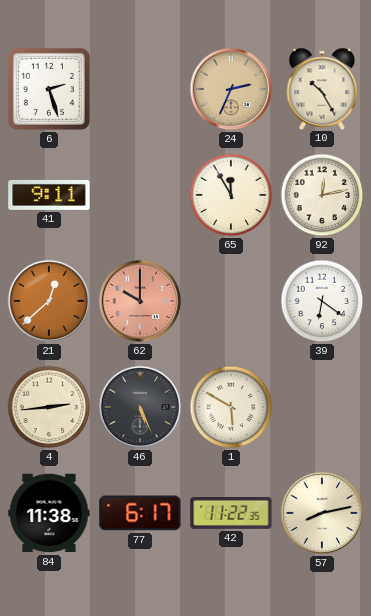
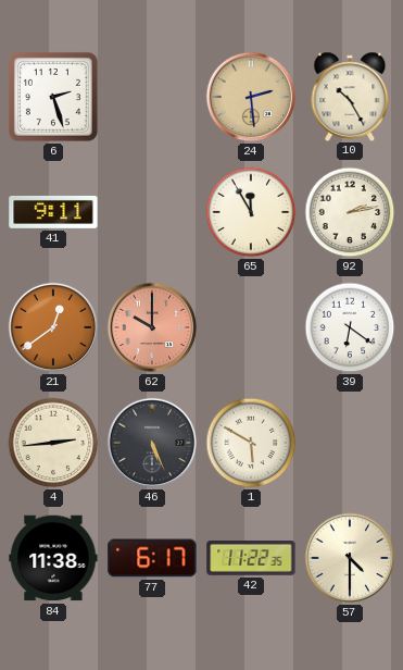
24: 2:34 -> 2:29
92: 12:13 -> 2:13
21: 12:38 -> 12:39
57: 8:13 -> 4:30
